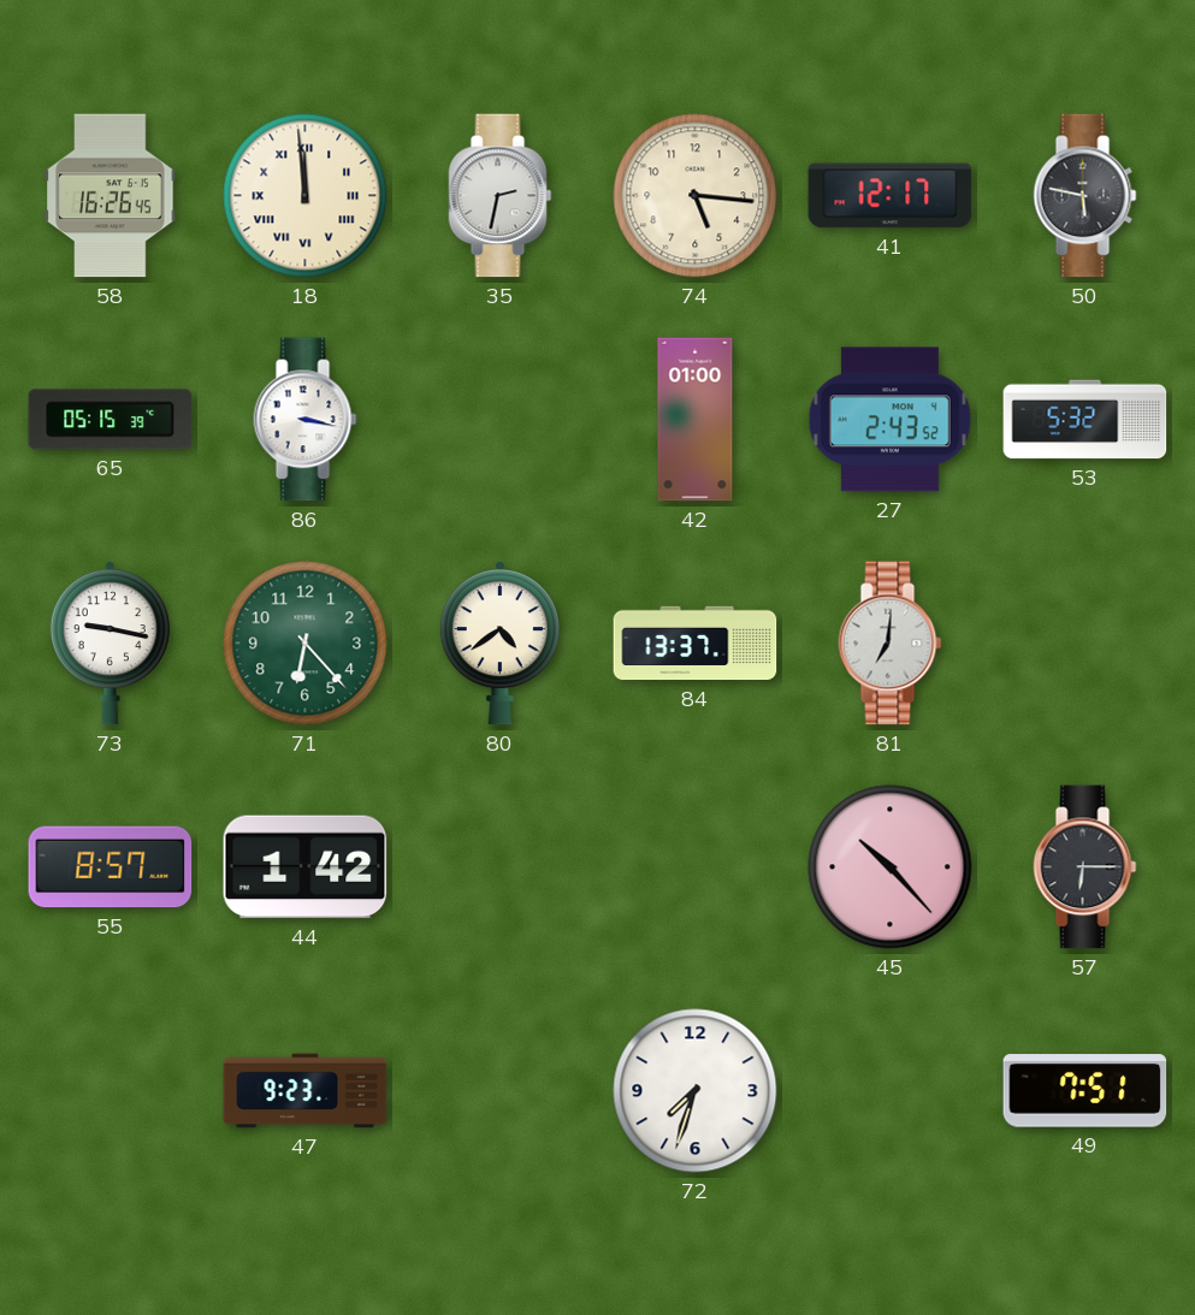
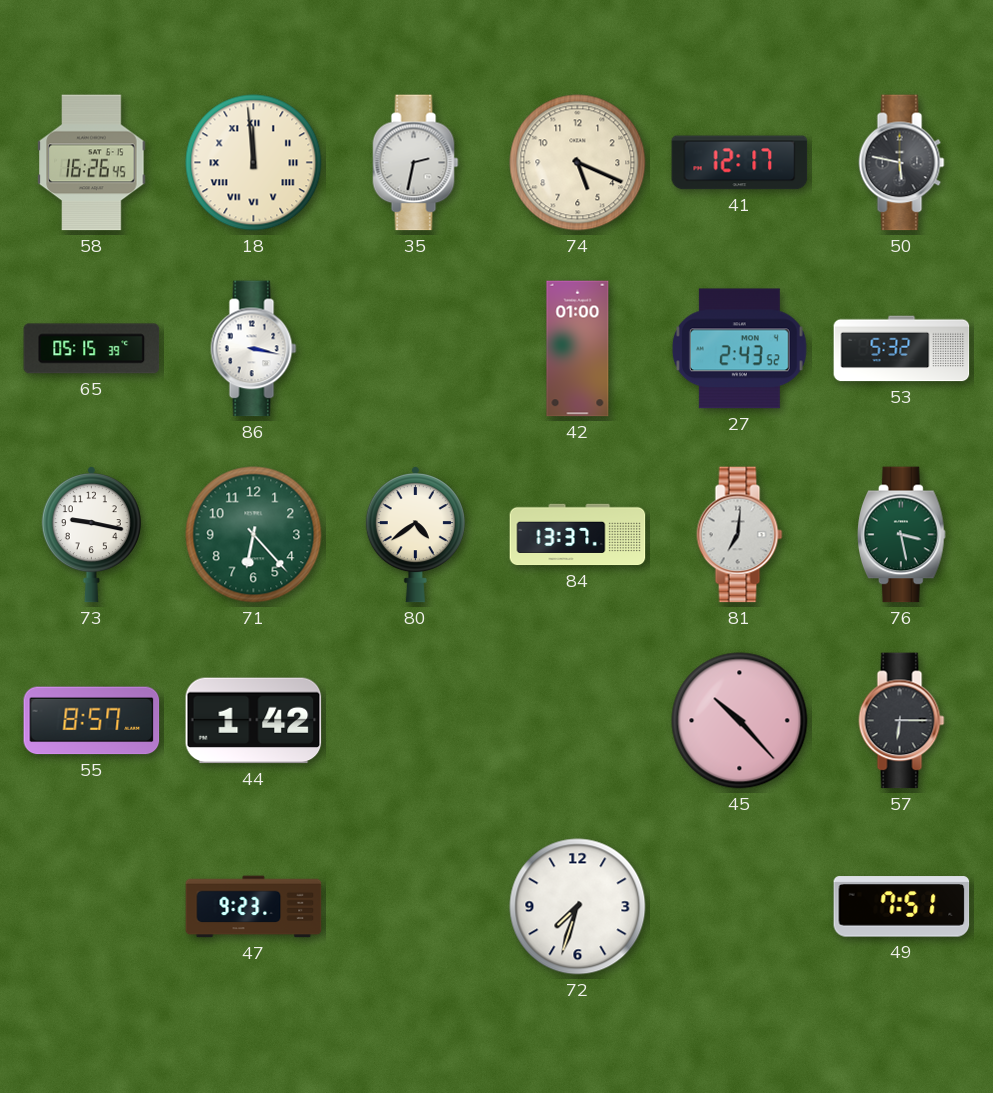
74: 5:16 -> 5:19
76: none -> 3:28
